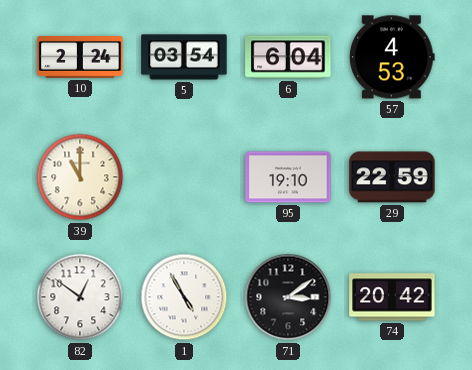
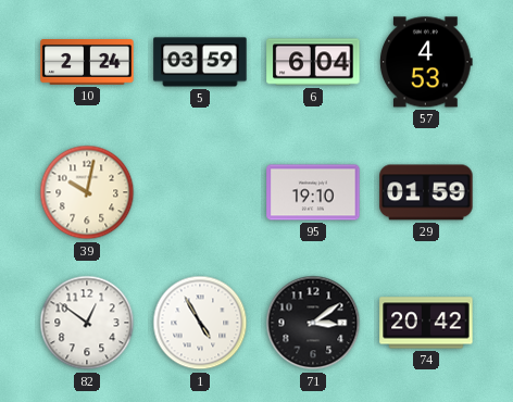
5: 03:54 -> 03:59
39: 11:00 -> 10:02
29: 22:59 -> 01:59
